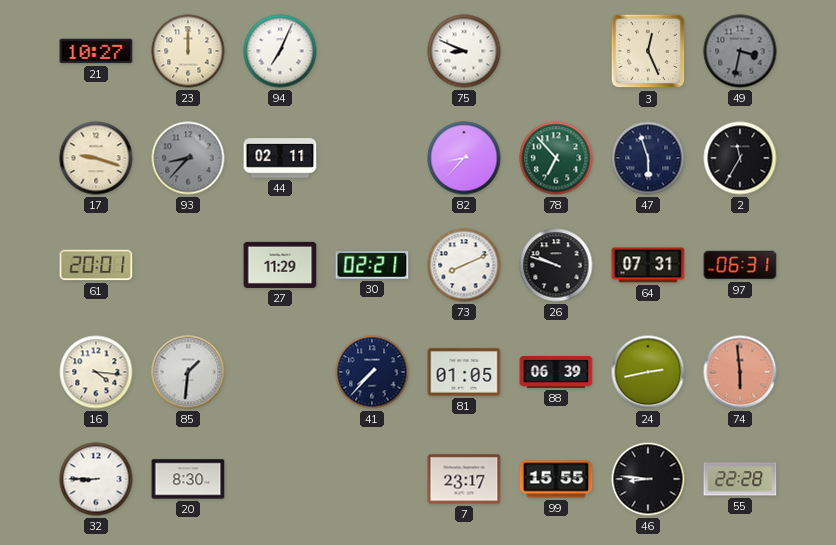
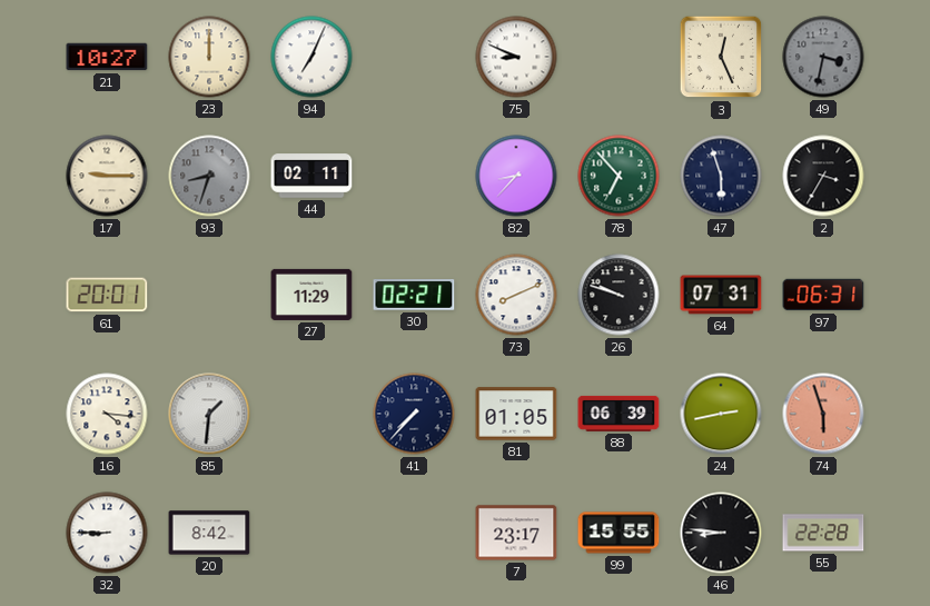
17: 9:18 -> 9:15
93: 8:37 -> 8:33
2: 11:35 -> 3:35
74: 5:59 -> 5:57
20: 8:30 -> 8:42
